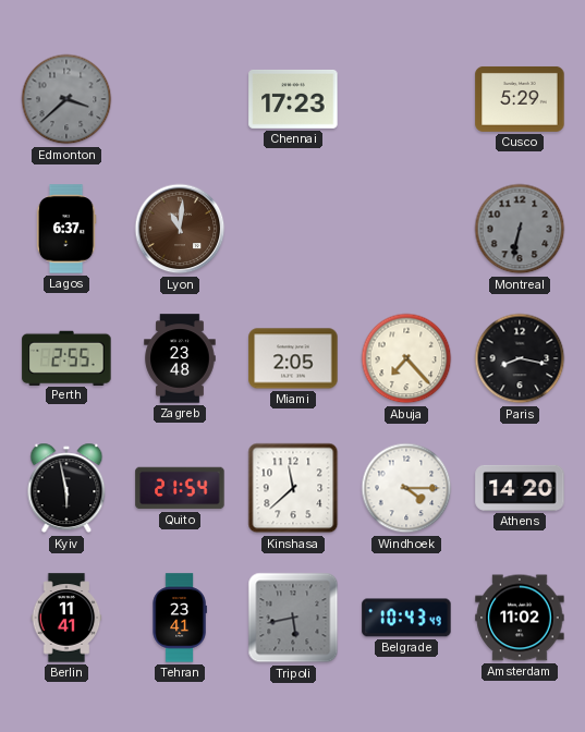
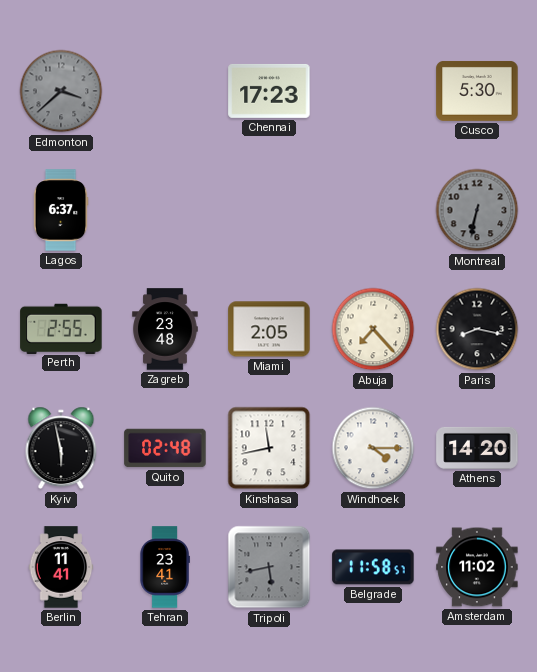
Cusco: 5:29 -> 5:30
Lyon: 11:01 -> none
Quito: 21:54 -> 02:48
Kinshasa: 11:38 -> 11:43
Belgrade: 10:43 -> 11:58
